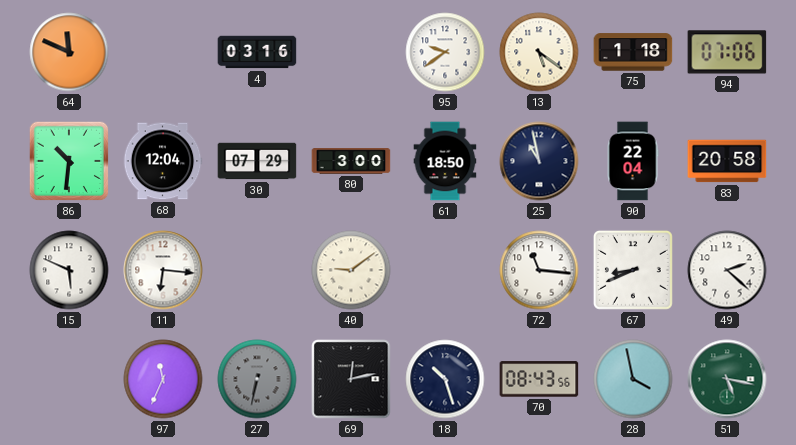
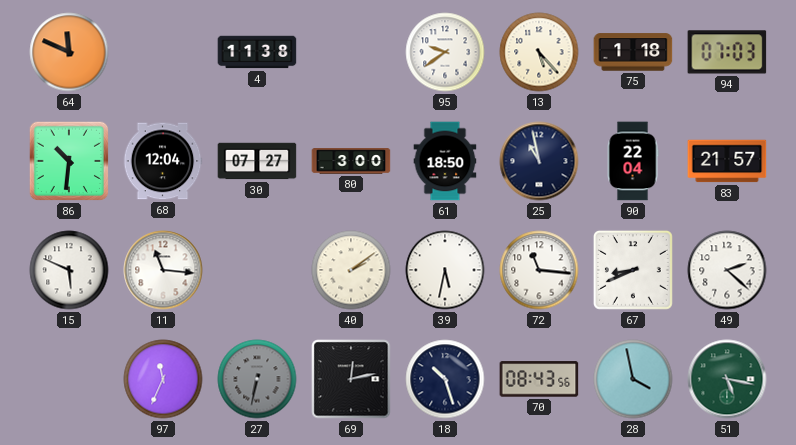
4: 03:16 -> 11:38
13: 5:21 -> 5:23
94: 07:06 -> 07:03
30: 07:29 -> 07:27
83: 20:58 -> 21:57
11: 6:16 -> 11:16
40: 9:09 -> 2:09
39: none -> 5:32
